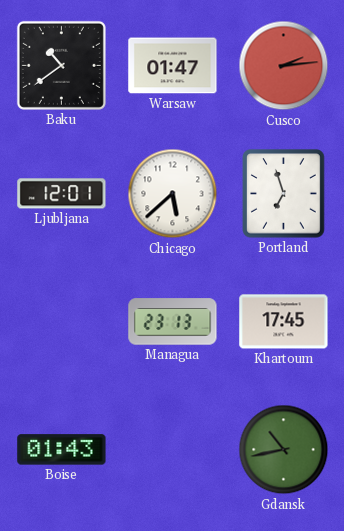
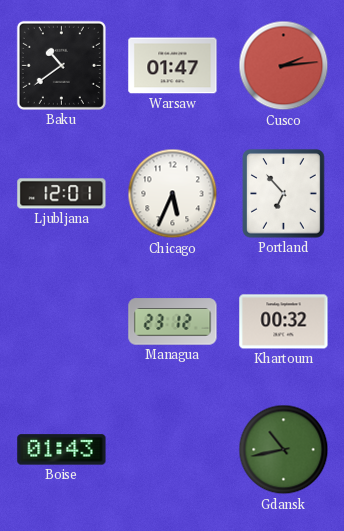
Chicago: 5:38 -> 5:34
Portland: 6:57 -> 6:53
Managua: 23:13 -> 23:12
Khartoum: 17:45 -> 00:32
